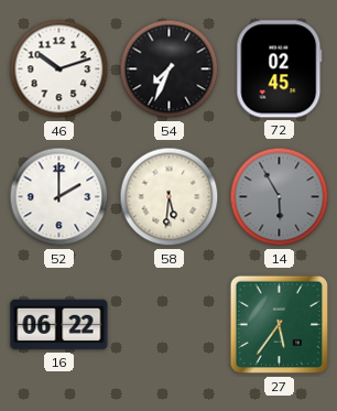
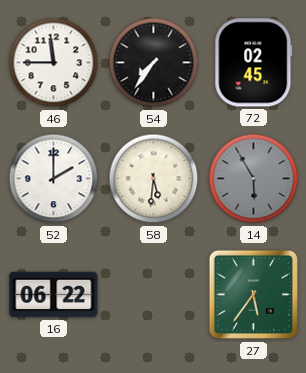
46: 10:12 -> 11:45
54: 7:34 -> 7:36
